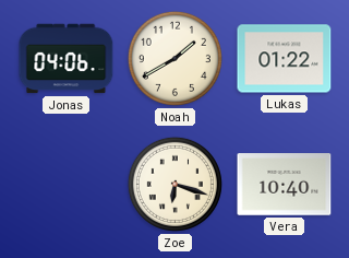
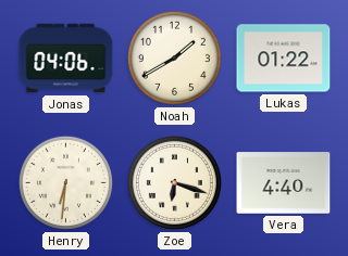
Henry: none -> 6:31
Vera: 10:40 -> 4:40
